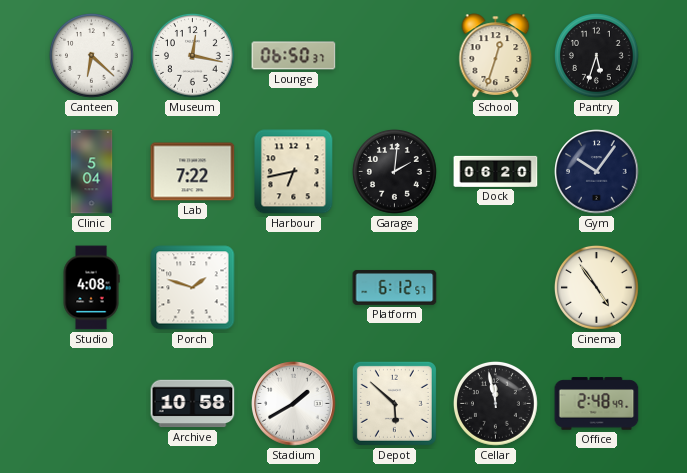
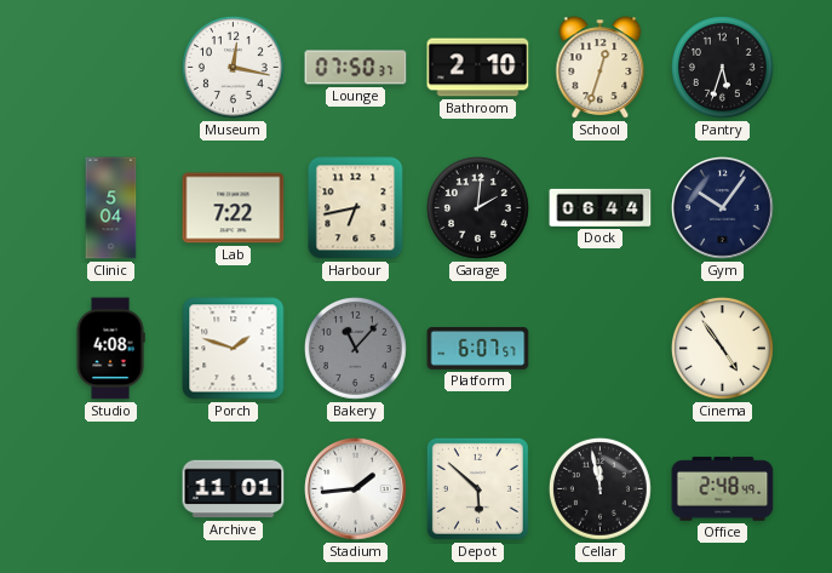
Canteen: 6:22 -> none
Lounge: 06:50 -> 07:50
Bathroom: none -> 2:10
Dock: 06:20 -> 06:44
Bakery: none -> 11:07
Platform: 6:12 -> 6:07
Archive: 10:58 -> 11:01
Stadium: 1:40 -> 1:44
